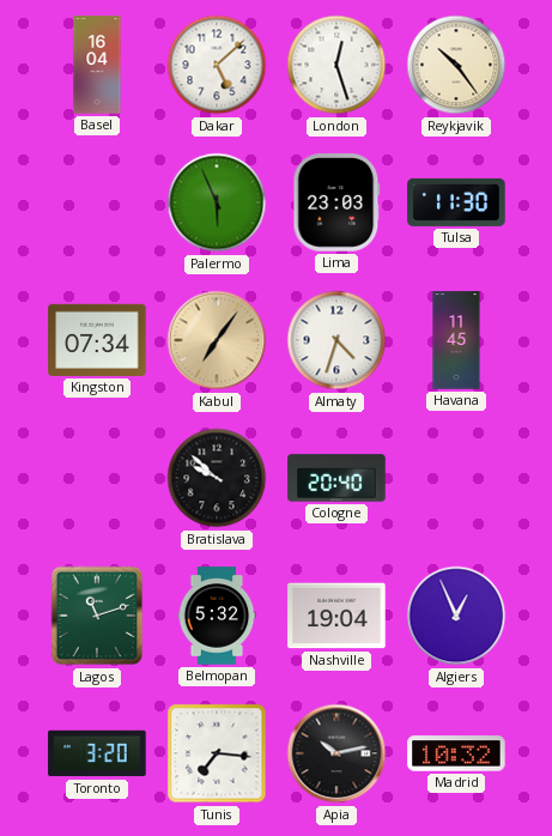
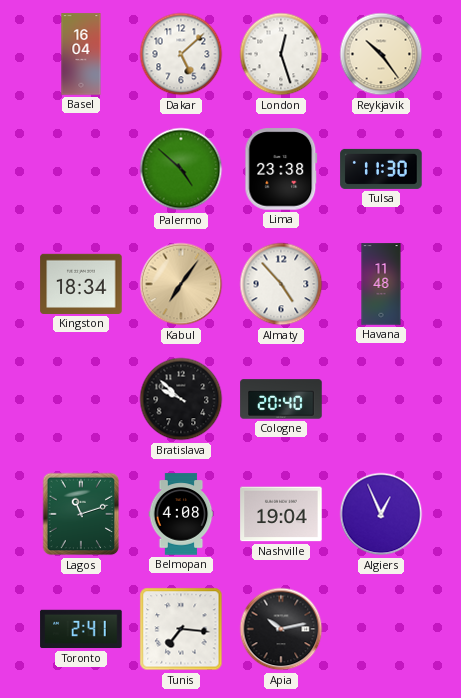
Palermo: 5:56 -> 4:52
Lima: 23:03 -> 23:38
Kingston: 07:34 -> 18:34
Almaty: 4:33 -> 4:53
Havana: 11:45 -> 11:48
Belmopan: 5:32 -> 4:08
Toronto: 3:20 -> 2:41
Madrid: 10:32 -> none
